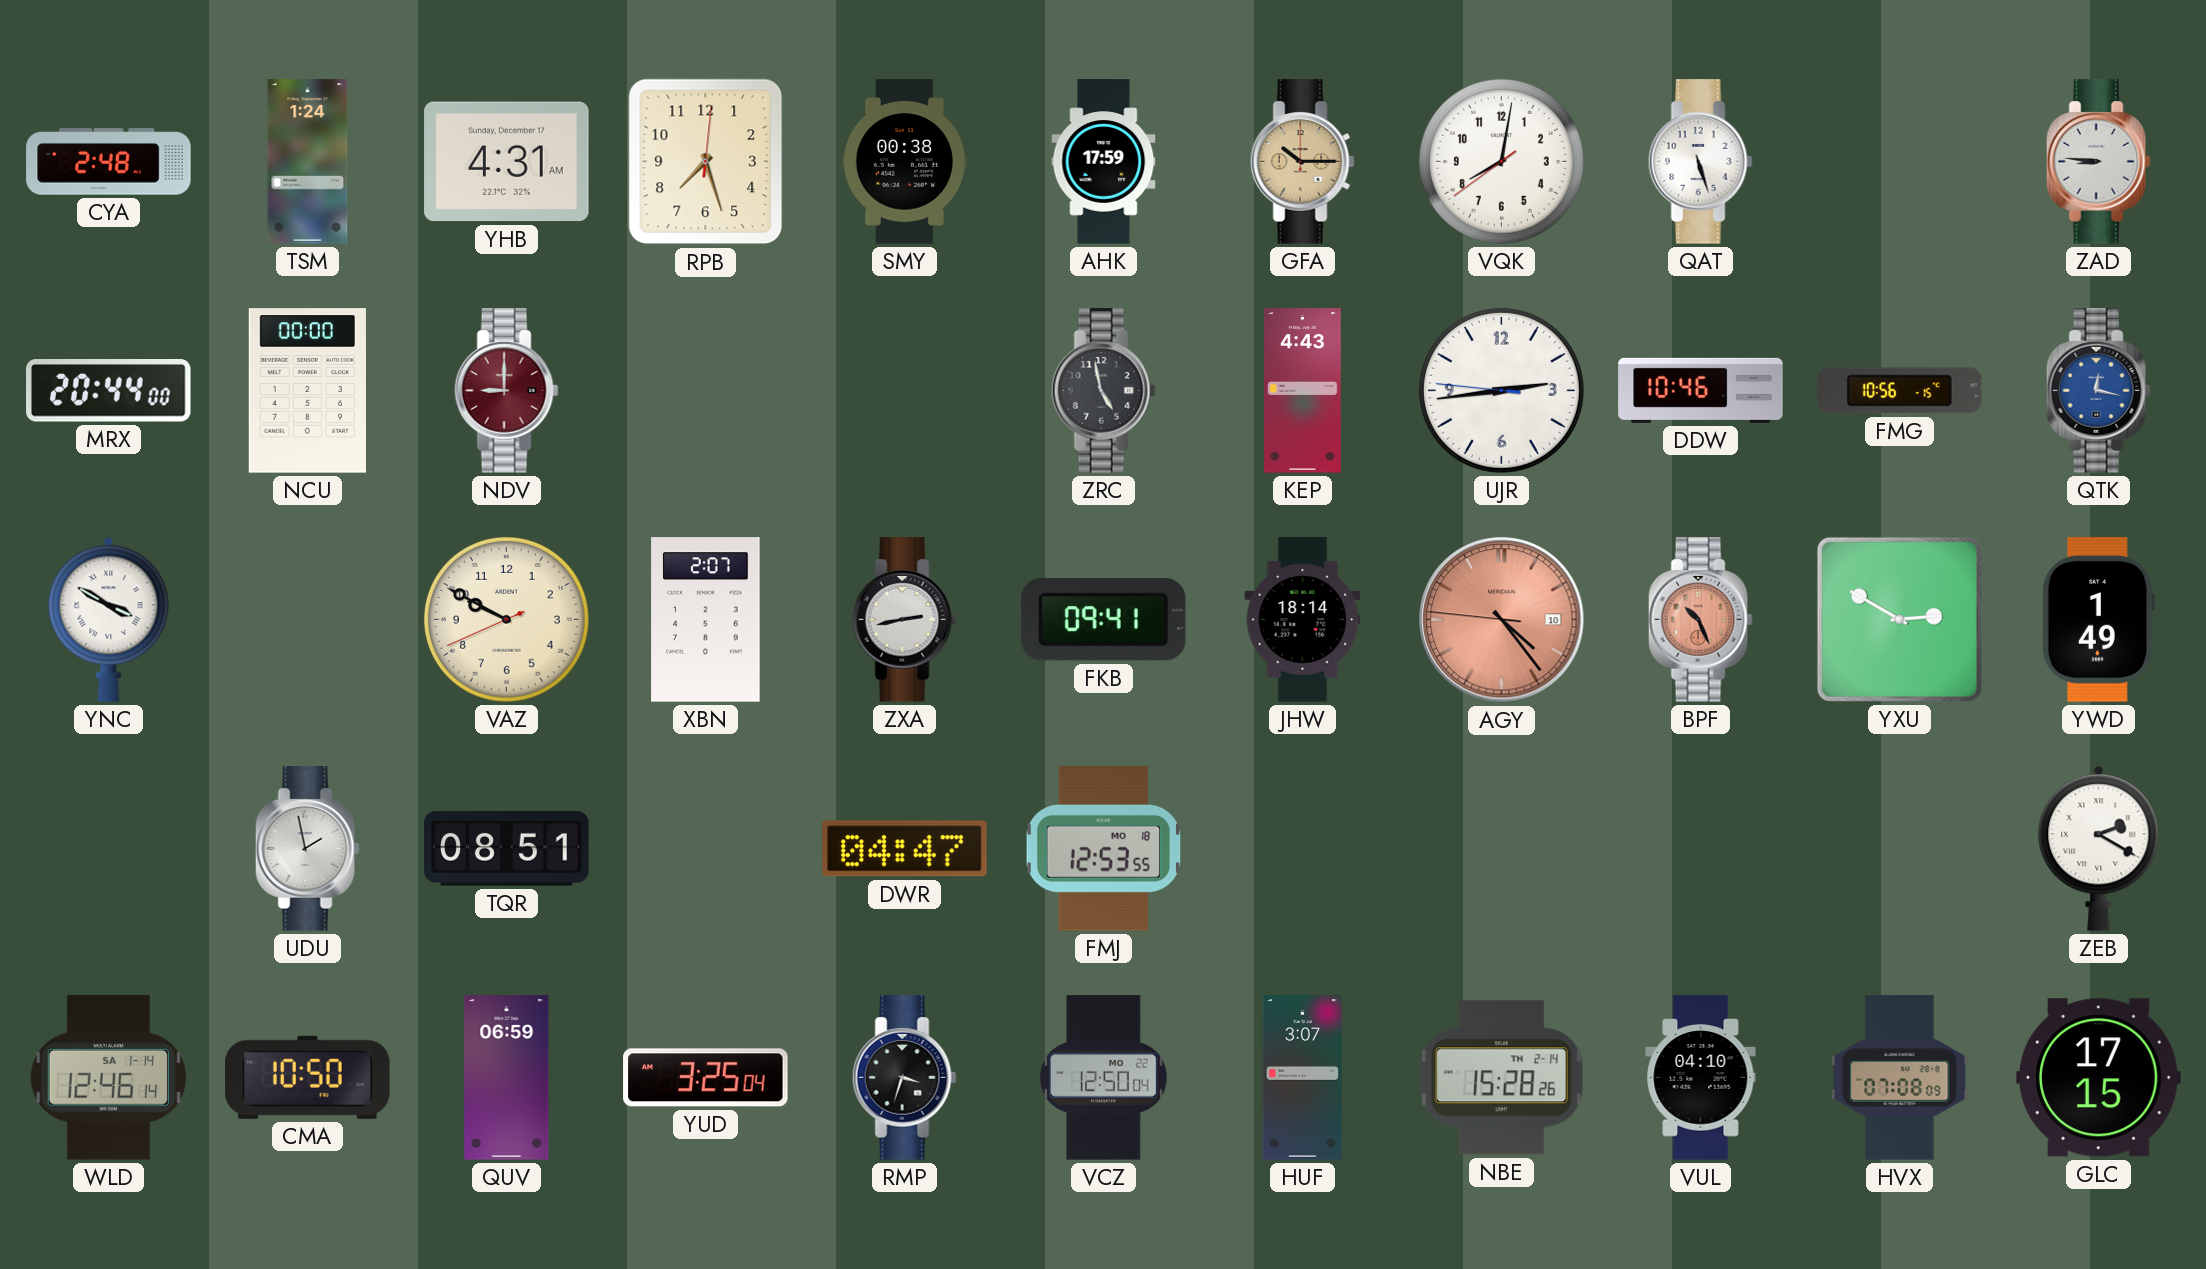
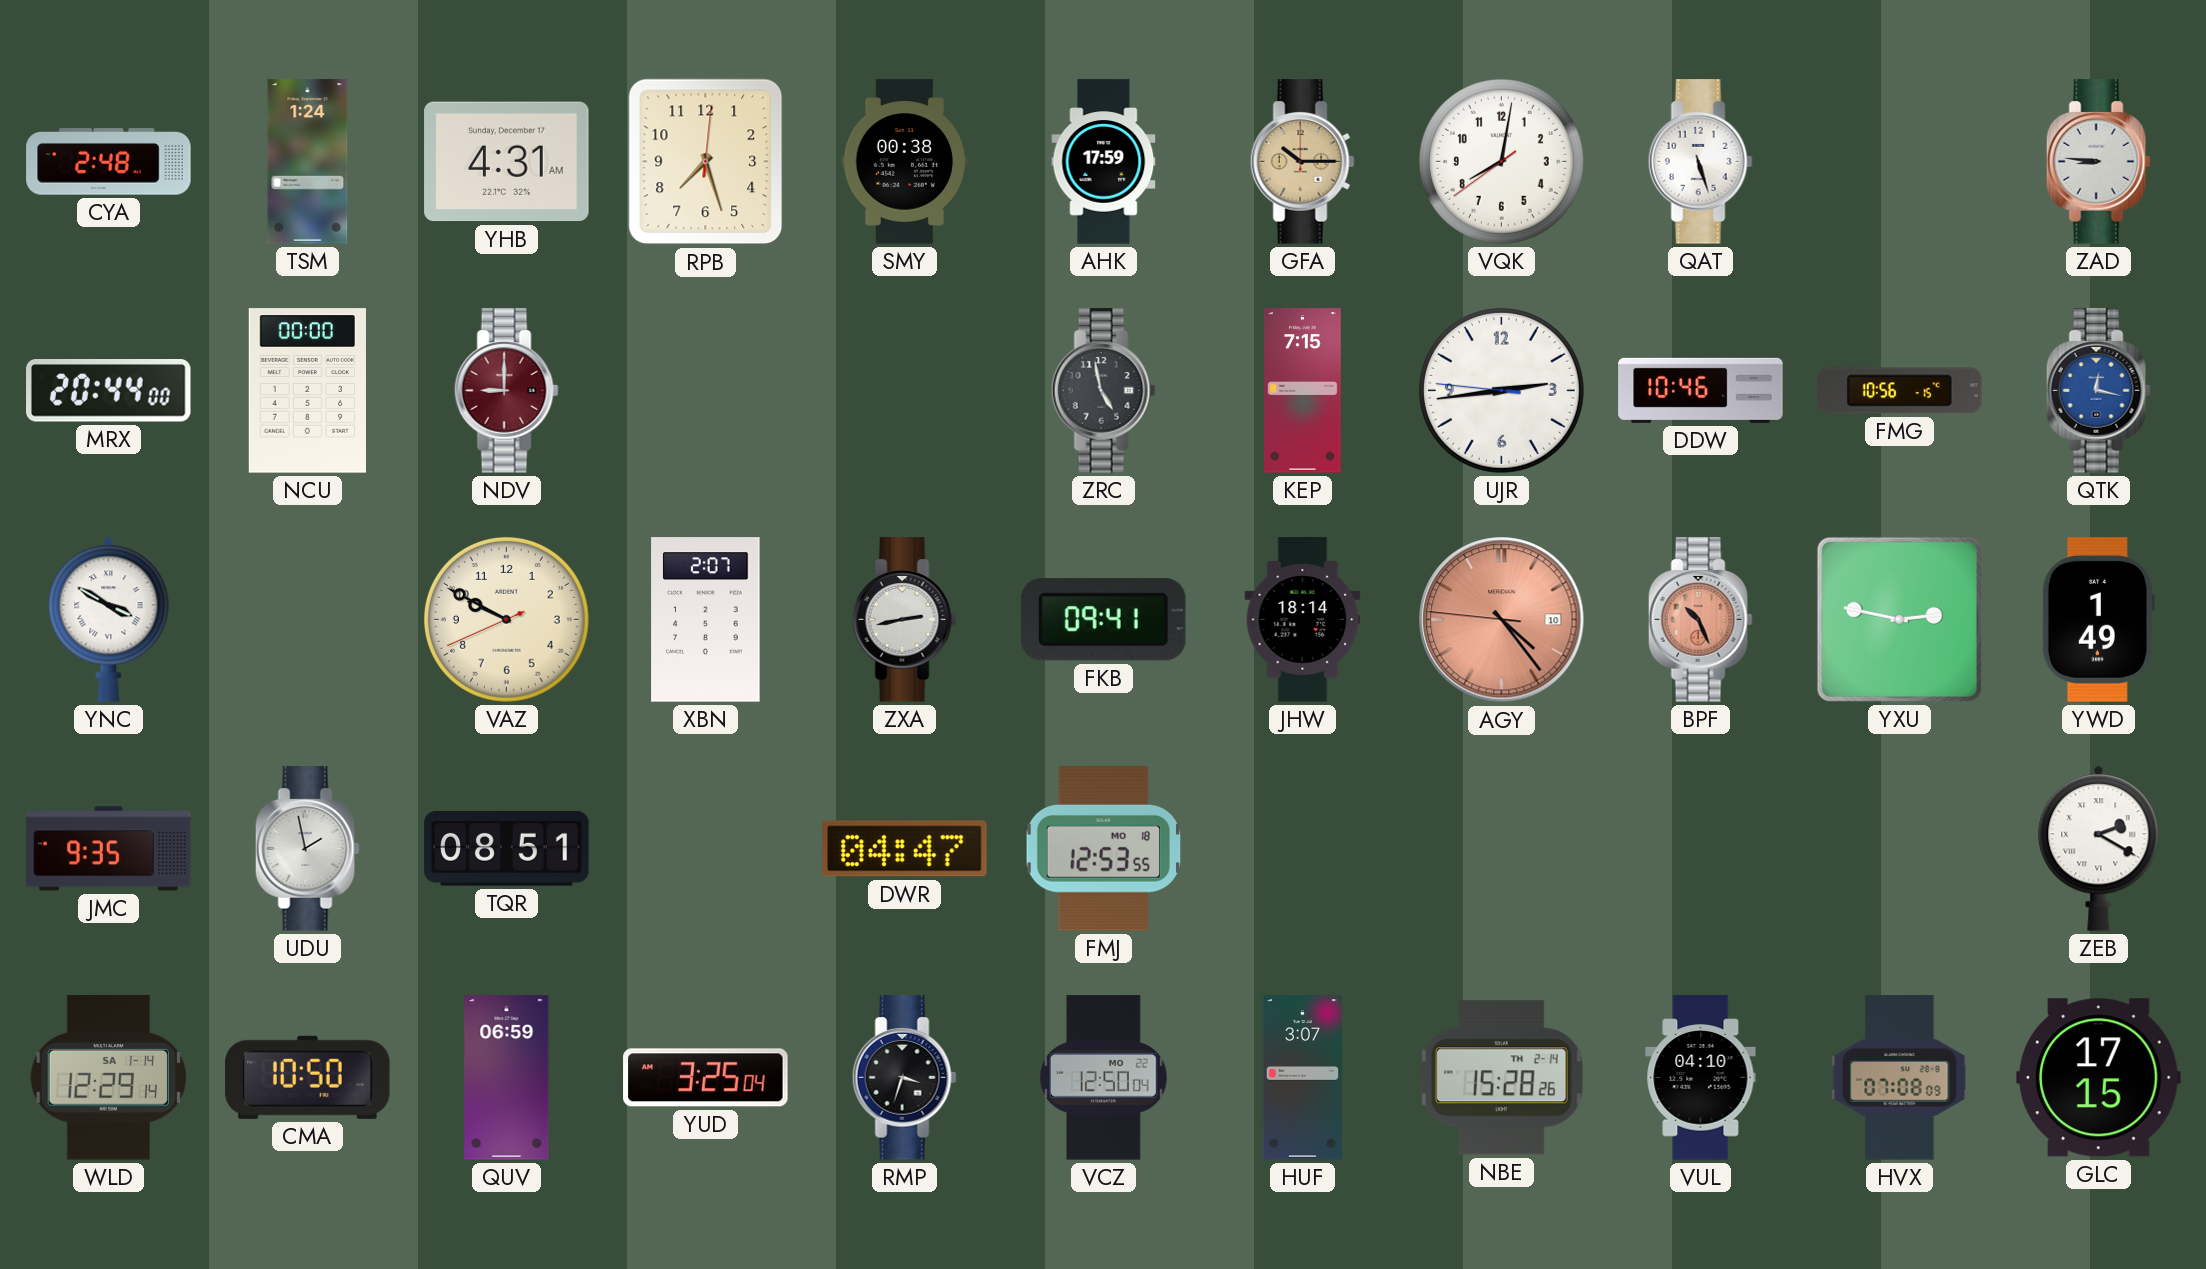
KEP: 4:43 -> 7:15
YXU: 2:50 -> 2:47
JMC: none -> 9:35
WLD: 12:46 -> 12:29
